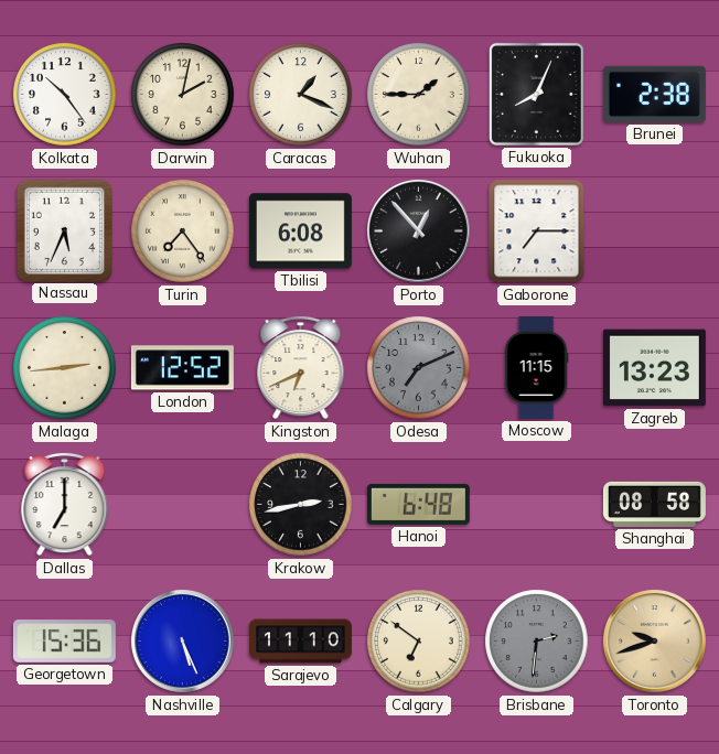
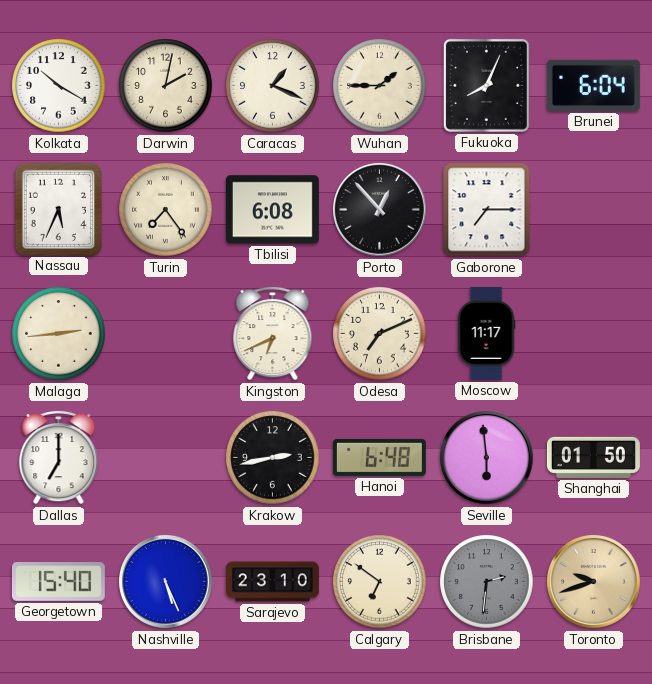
Kolkata: 10:24 -> 10:20
Brunei: 2:38 -> 6:04
London: 12:52 -> none
Odesa dial: grey -> cream
Moscow: 11:15 -> 11:17
Zagreb: 13:23 -> none
Seville: none -> 5:59
Shanghai: 08:58 -> 01:50
Georgetown: 15:36 -> 15:40
Sarajevo: 11:10 -> 23:10
